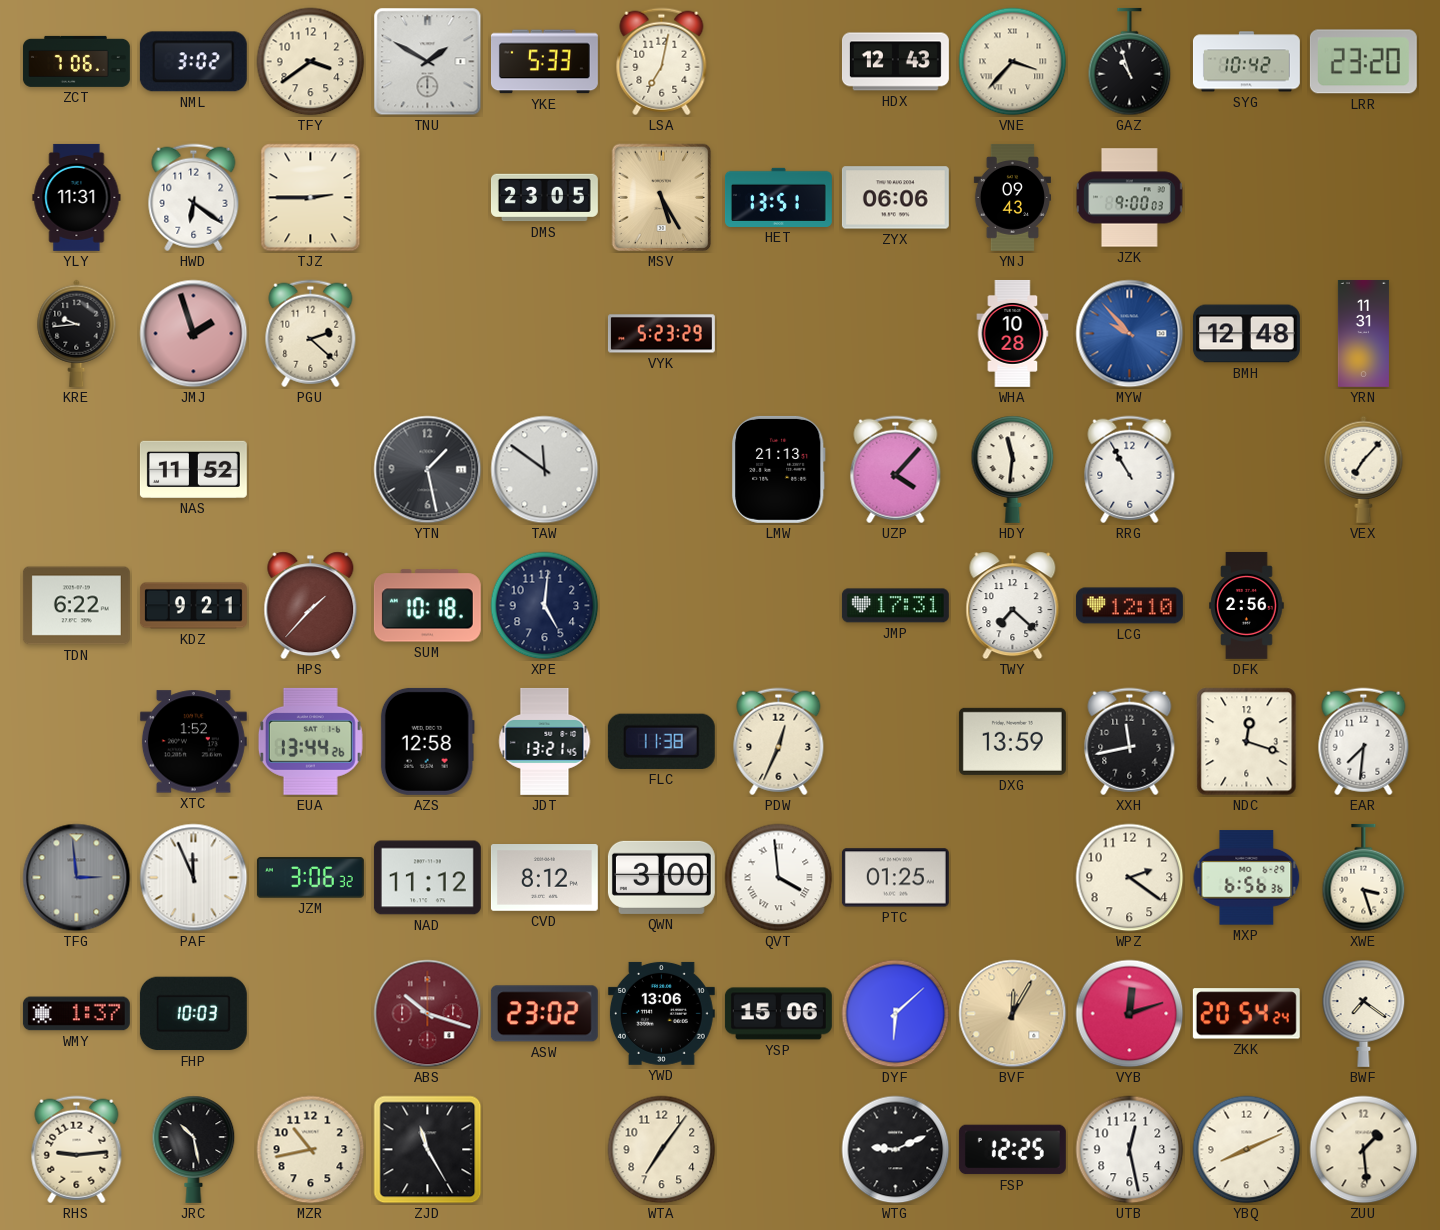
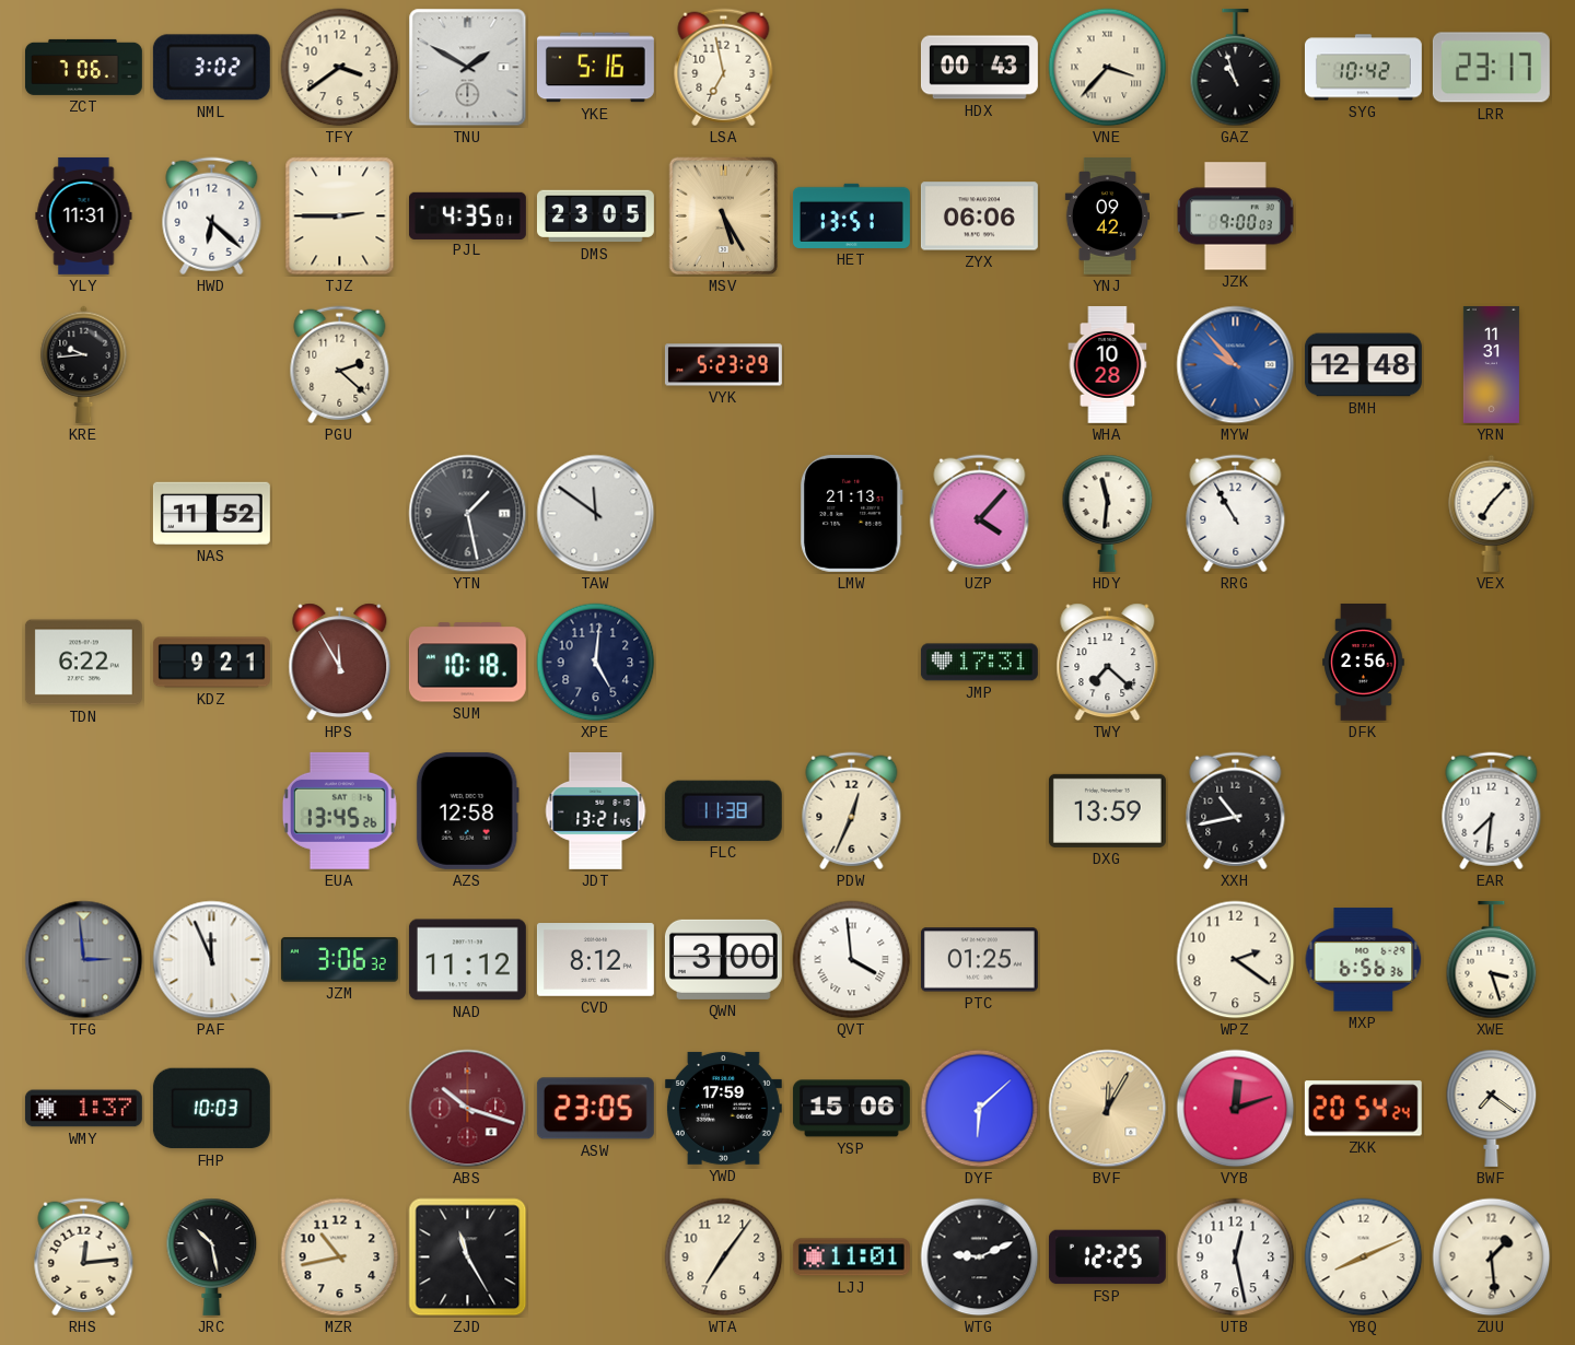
YKE: 5:33 -> 5:16
LSA: 7:02 -> 6:58
HDX: 12:43 -> 00:43
LRR: 23:20 -> 23:17
HWD: 6:21 -> 6:22
PJL: none -> 4:35
YNJ: 09:43 -> 09:42
JMJ: 1:57 -> none
HPS: 1:37 -> 11:55
LCG: 12:10 -> none
XTC: 1:52 -> none
EUA: 13:44 -> 13:45
XXH: 11:43 -> 10:43
NDC: 12:18 -> none
ASW: 23:02 -> 23:05
YWD: 13:06 -> 17:59
RHS: 9:14 -> 12:14
LJJ: none -> 11:01
